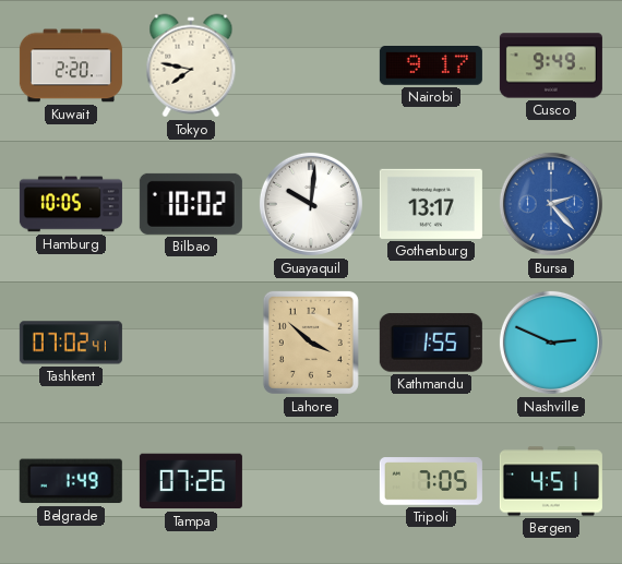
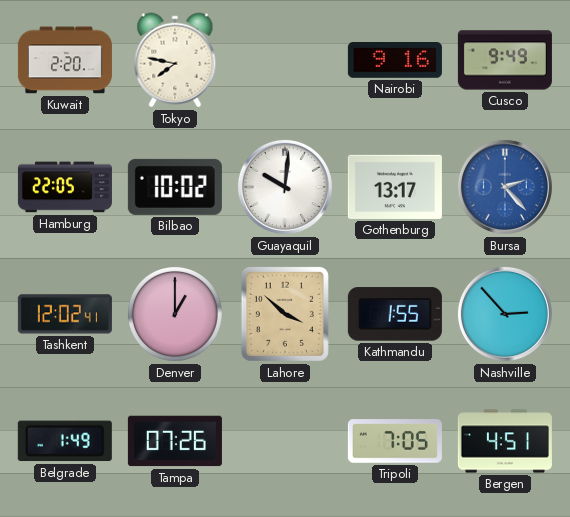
Nairobi: 9:17 -> 9:16
Hamburg: 10:05 -> 22:05
Tashkent: 07:02 -> 12:02
Denver: none -> 1:00
Nashville: 2:49 -> 2:53
